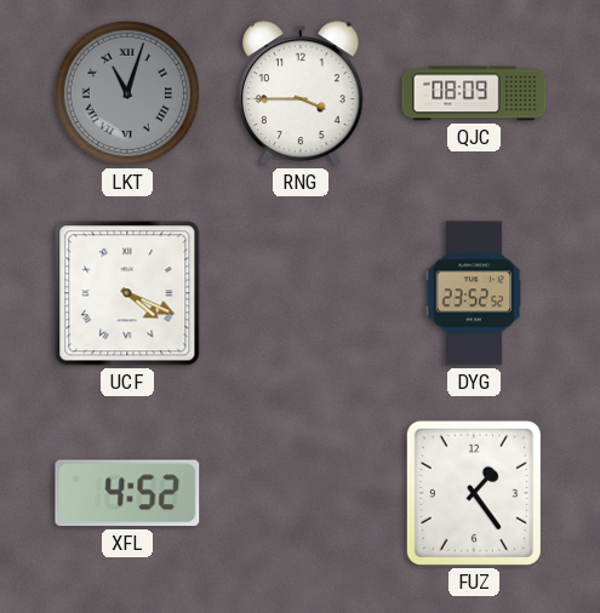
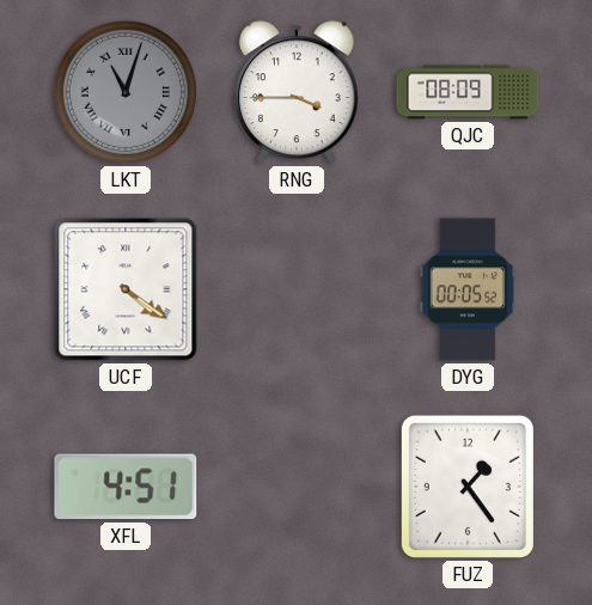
UCF: 4:19 -> 4:21
DYG: 23:52 -> 00:05
XFL: 4:52 -> 4:51
